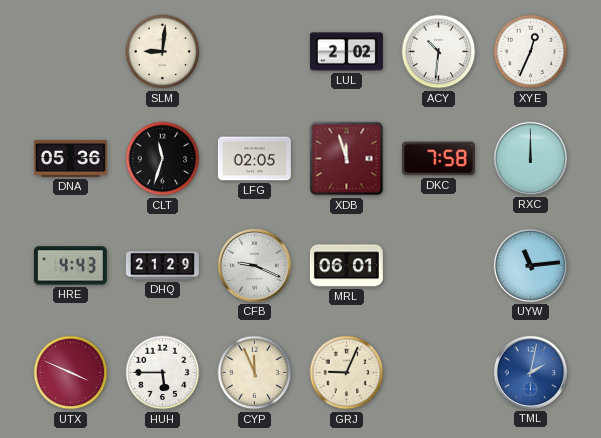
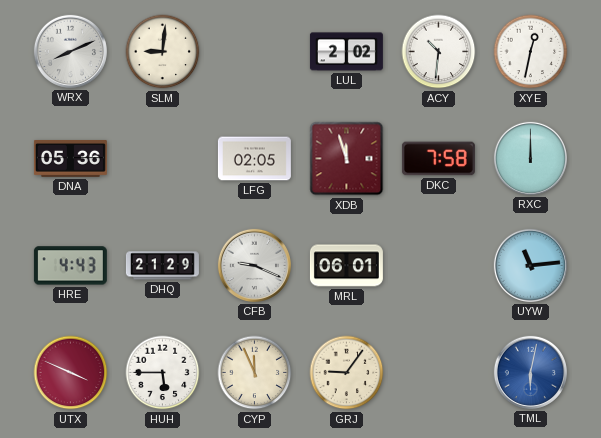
WRX: none -> 8:11
XYE: 12:34 -> 12:32
CLT: 11:33 -> none
GRJ: 9:04 -> 9:06
TML: 2:02 -> 6:02
